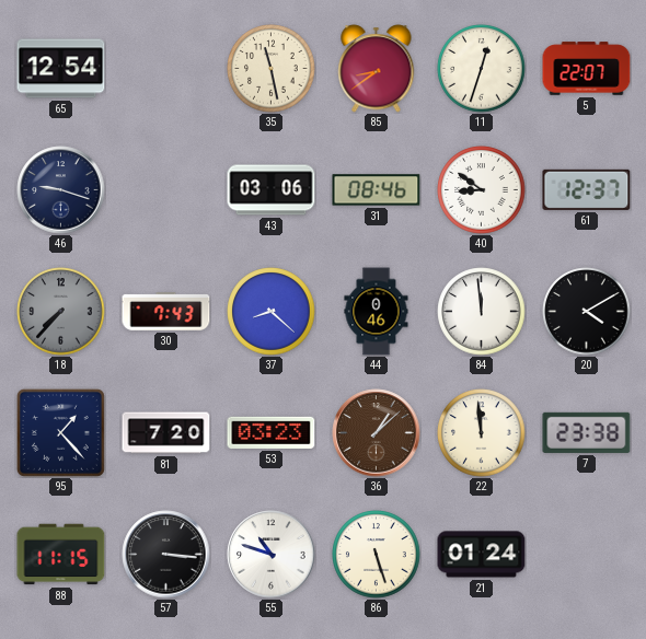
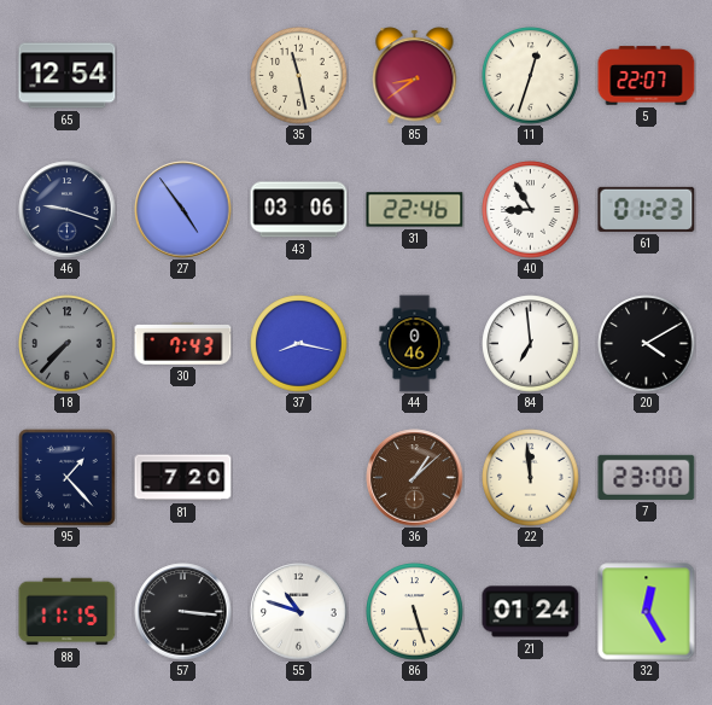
27: none -> 4:54
31: 08:46 -> 22:46
40: 8:51 -> 8:55
61: 12:37 -> 01:23
37: 8:22 -> 8:17
84: 11:59 -> 6:59
53: 03:23 -> none
7: 23:38 -> 23:00
32: none -> 12:25
